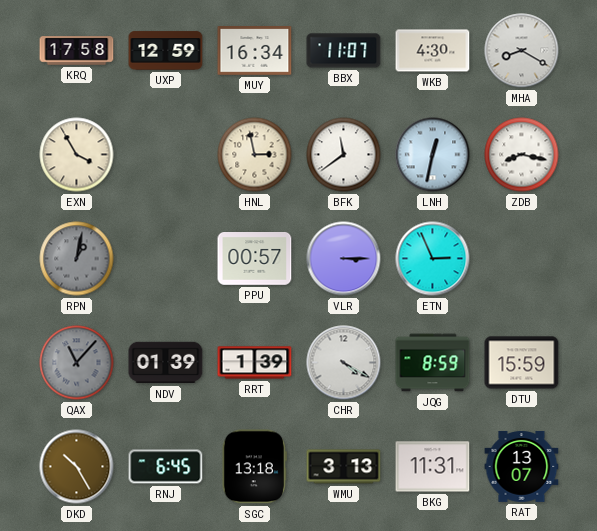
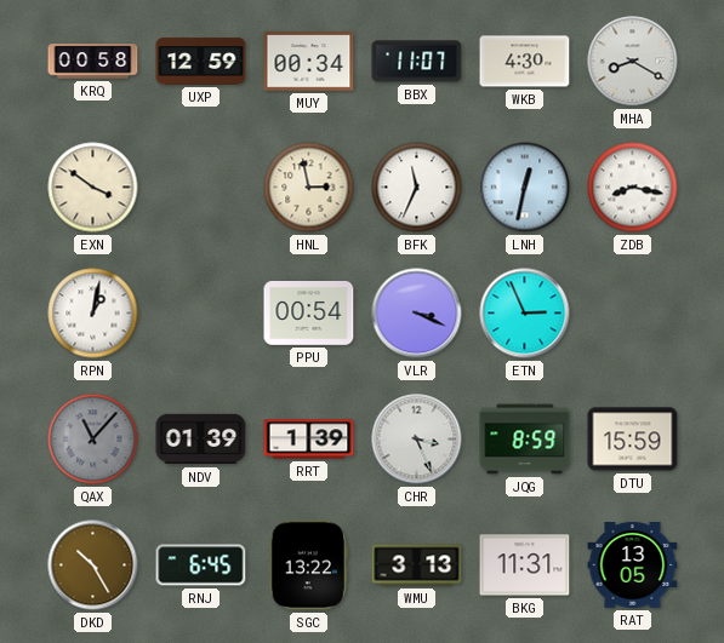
KRQ: 17:58 -> 00:58
MUY: 16:34 -> 00:34
EXN: 3:55 -> 3:51
BFK: 11:39 -> 11:34
RPN dial: grey -> white
PPU: 00:57 -> 00:54
VLR: 3:15 -> 3:19
CHR: 4:20 -> 3:26
SGC: 13:18 -> 13:22
RAT: 13:07 -> 13:05
